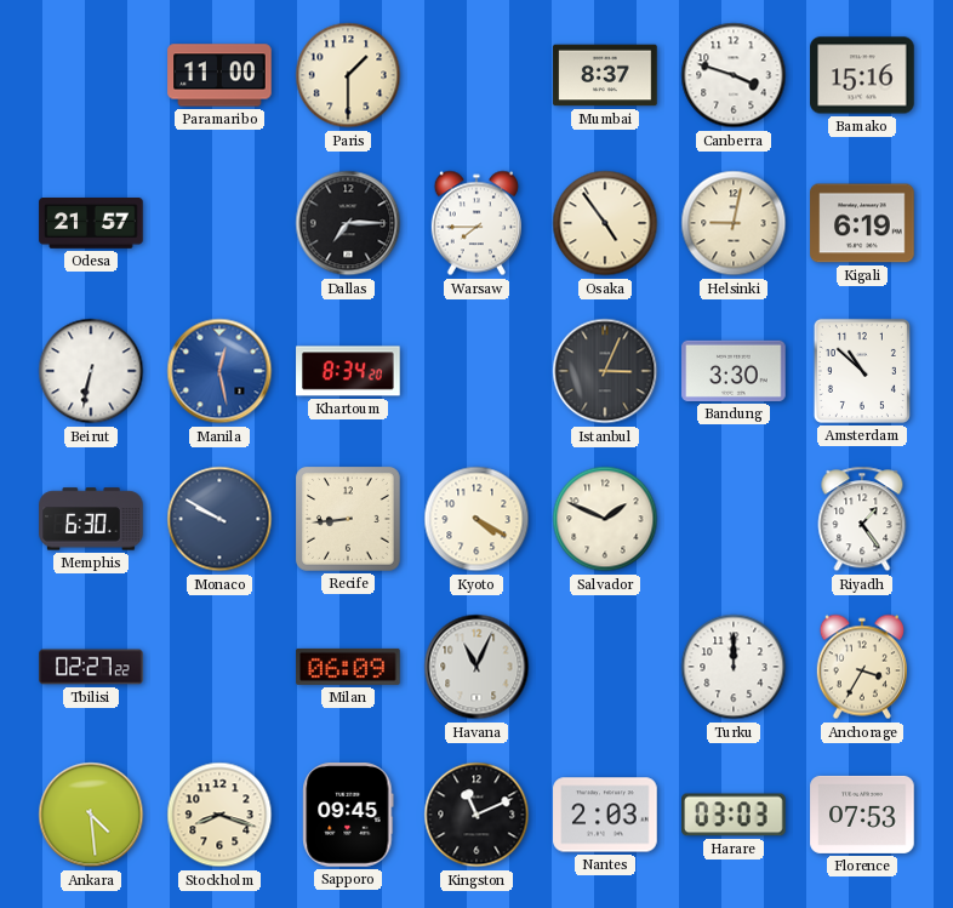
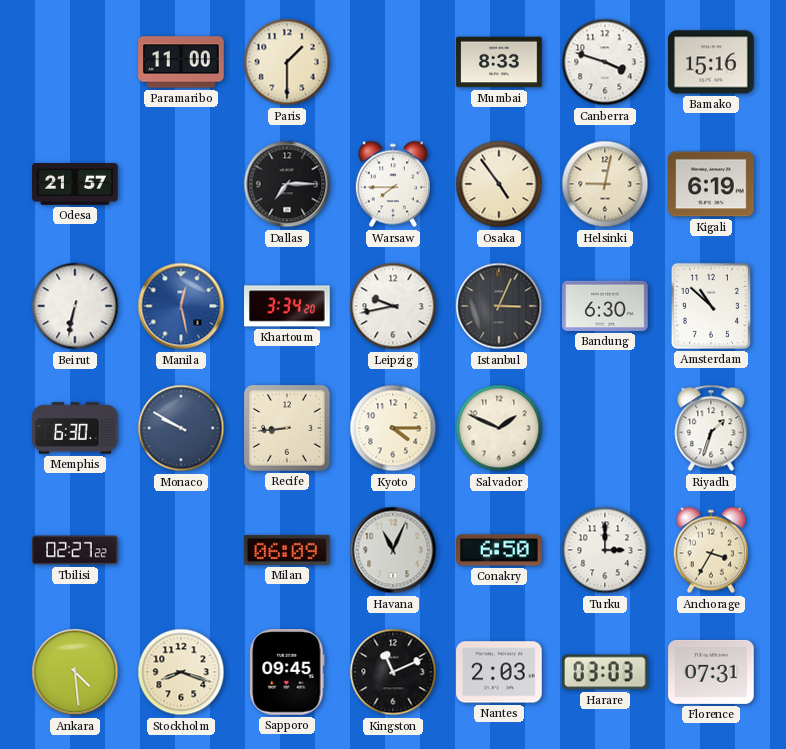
Mumbai: 8:37 -> 8:33
Khartoum: 8:34 -> 3:34
Leipzig: none -> 9:43
Bandung: 3:30 -> 6:30
Kyoto: 4:20 -> 4:15
Riyadh: 1:24 -> 1:33
Conakry: none -> 6:50
Turku: 12:00 -> 3:00
Florence: 07:53 -> 07:31
